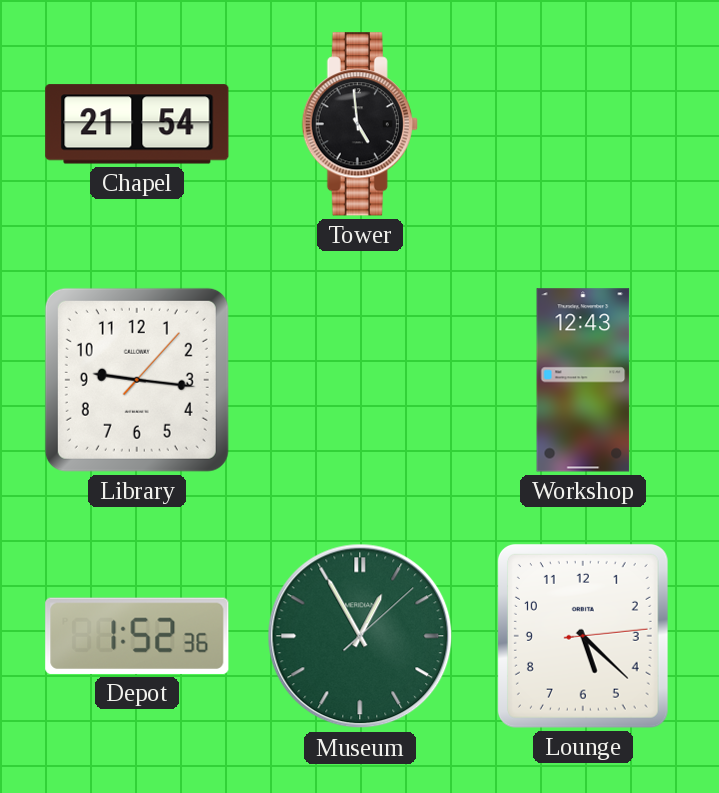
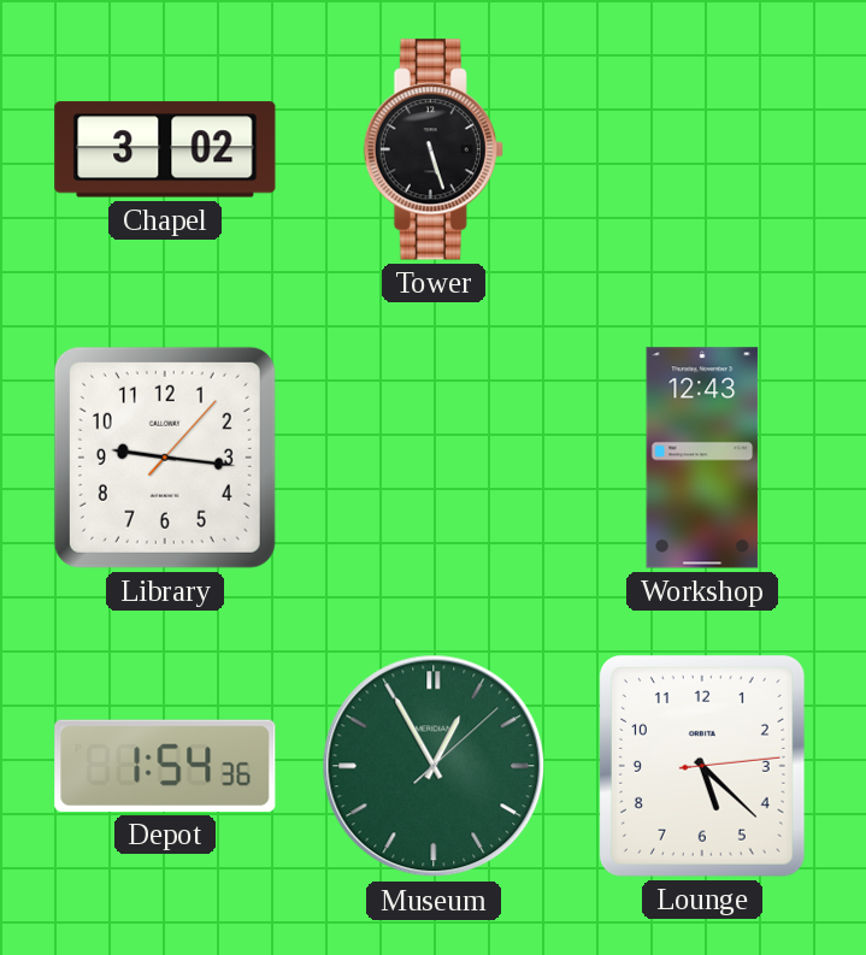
Chapel: 21:54 -> 3:02
Tower: 4:59 -> 5:27
Depot: 1:52 -> 1:54
